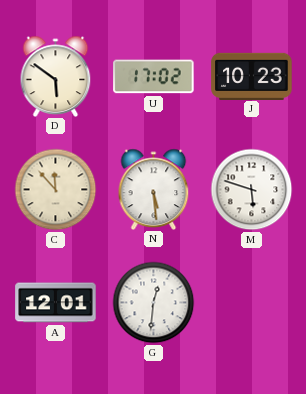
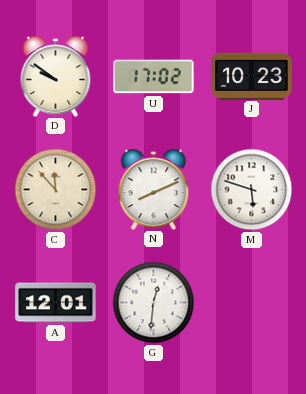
D: 5:51 -> 9:51
N: 5:29 -> 8:11
